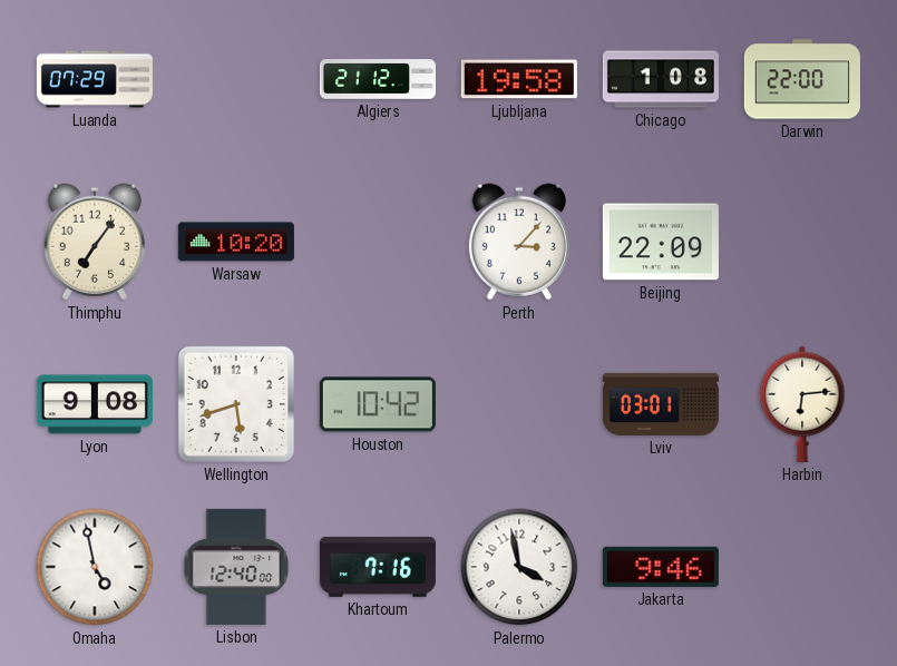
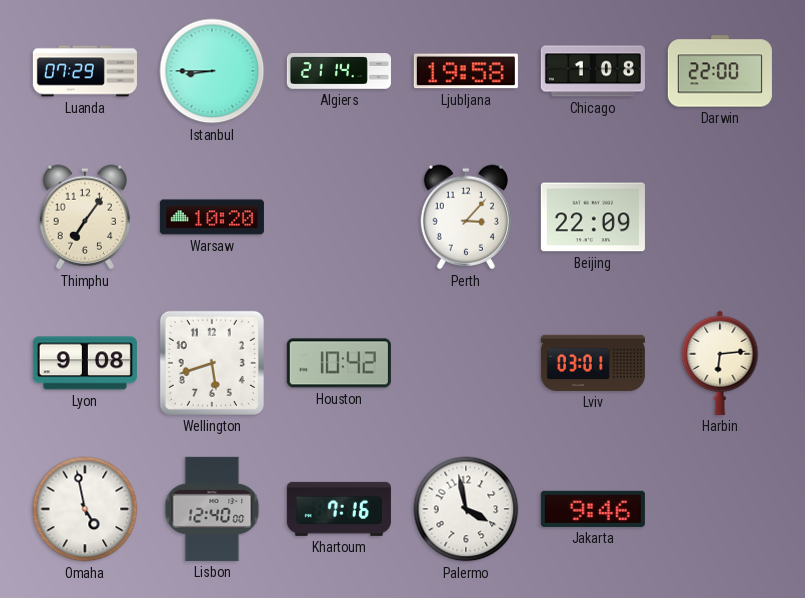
Istanbul: none -> 8:45
Algiers: 21:12 -> 21:14
